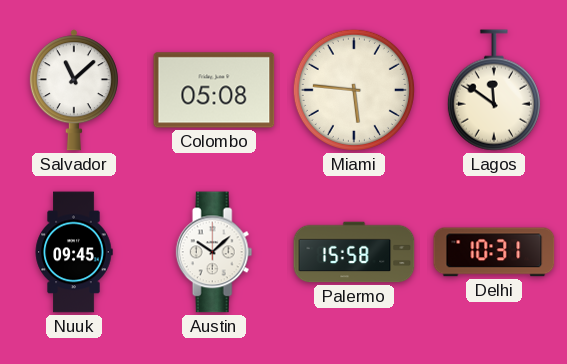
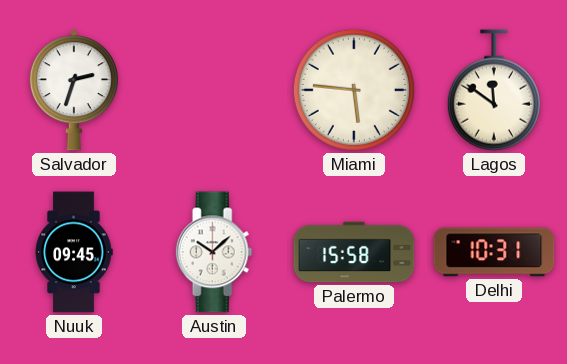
Salvador: 11:08 -> 2:33
Colombo: 05:08 -> none
